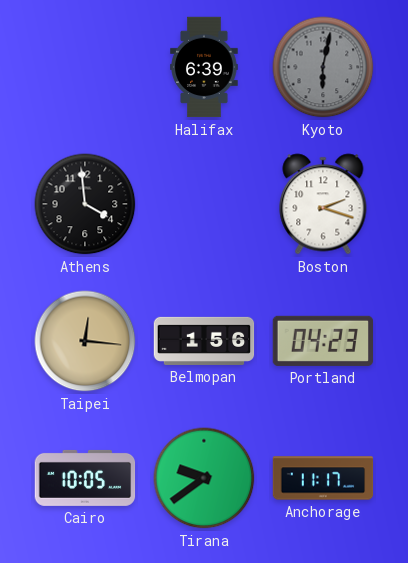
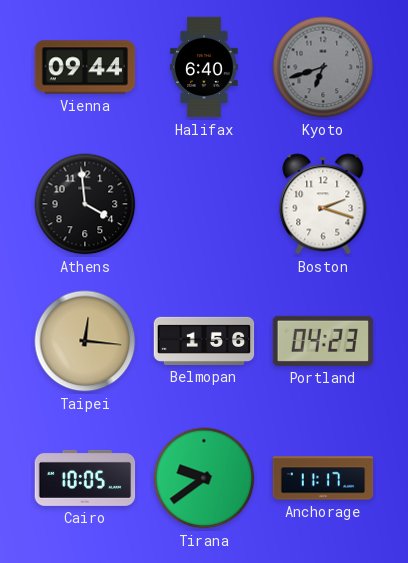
Vienna: none -> 09:44
Halifax: 6:39 -> 6:40
Kyoto: 6:02 -> 6:42
